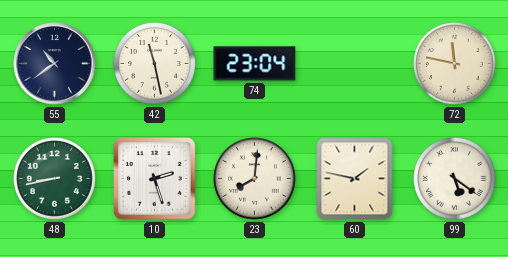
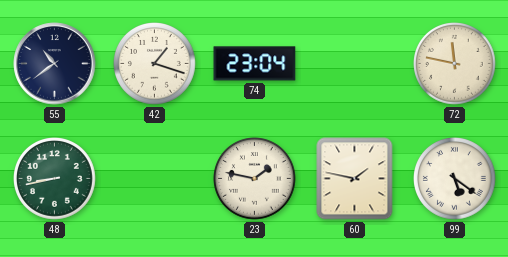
42: 11:28 -> 1:18
10: 2:27 -> none
23: 8:01 -> 1:47
